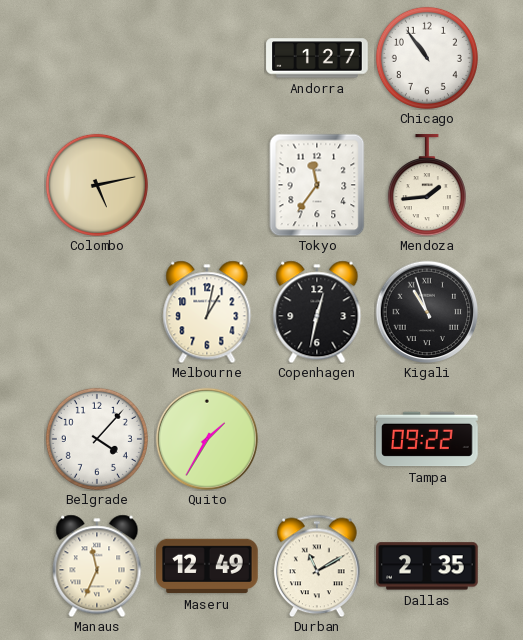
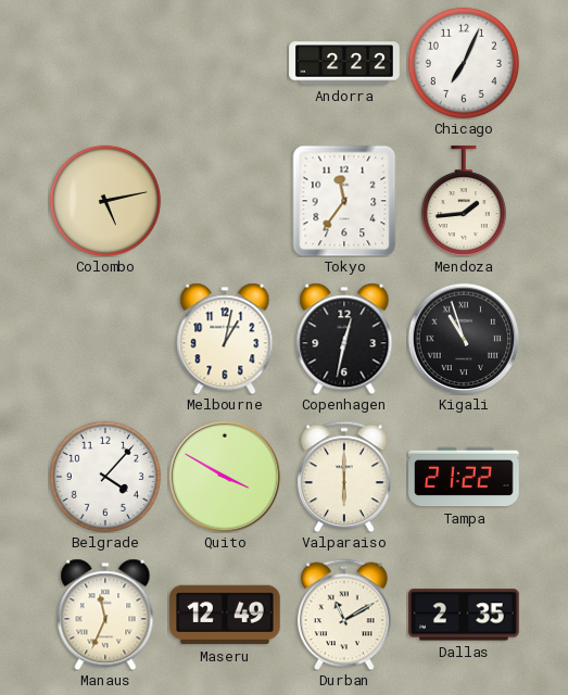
Andorra: 1:27 -> 2:22
Chicago: 10:54 -> 7:04
Quito: 1:35 -> 3:50
Valparaiso: none -> 6:00
Tampa: 09:22 -> 21:22
